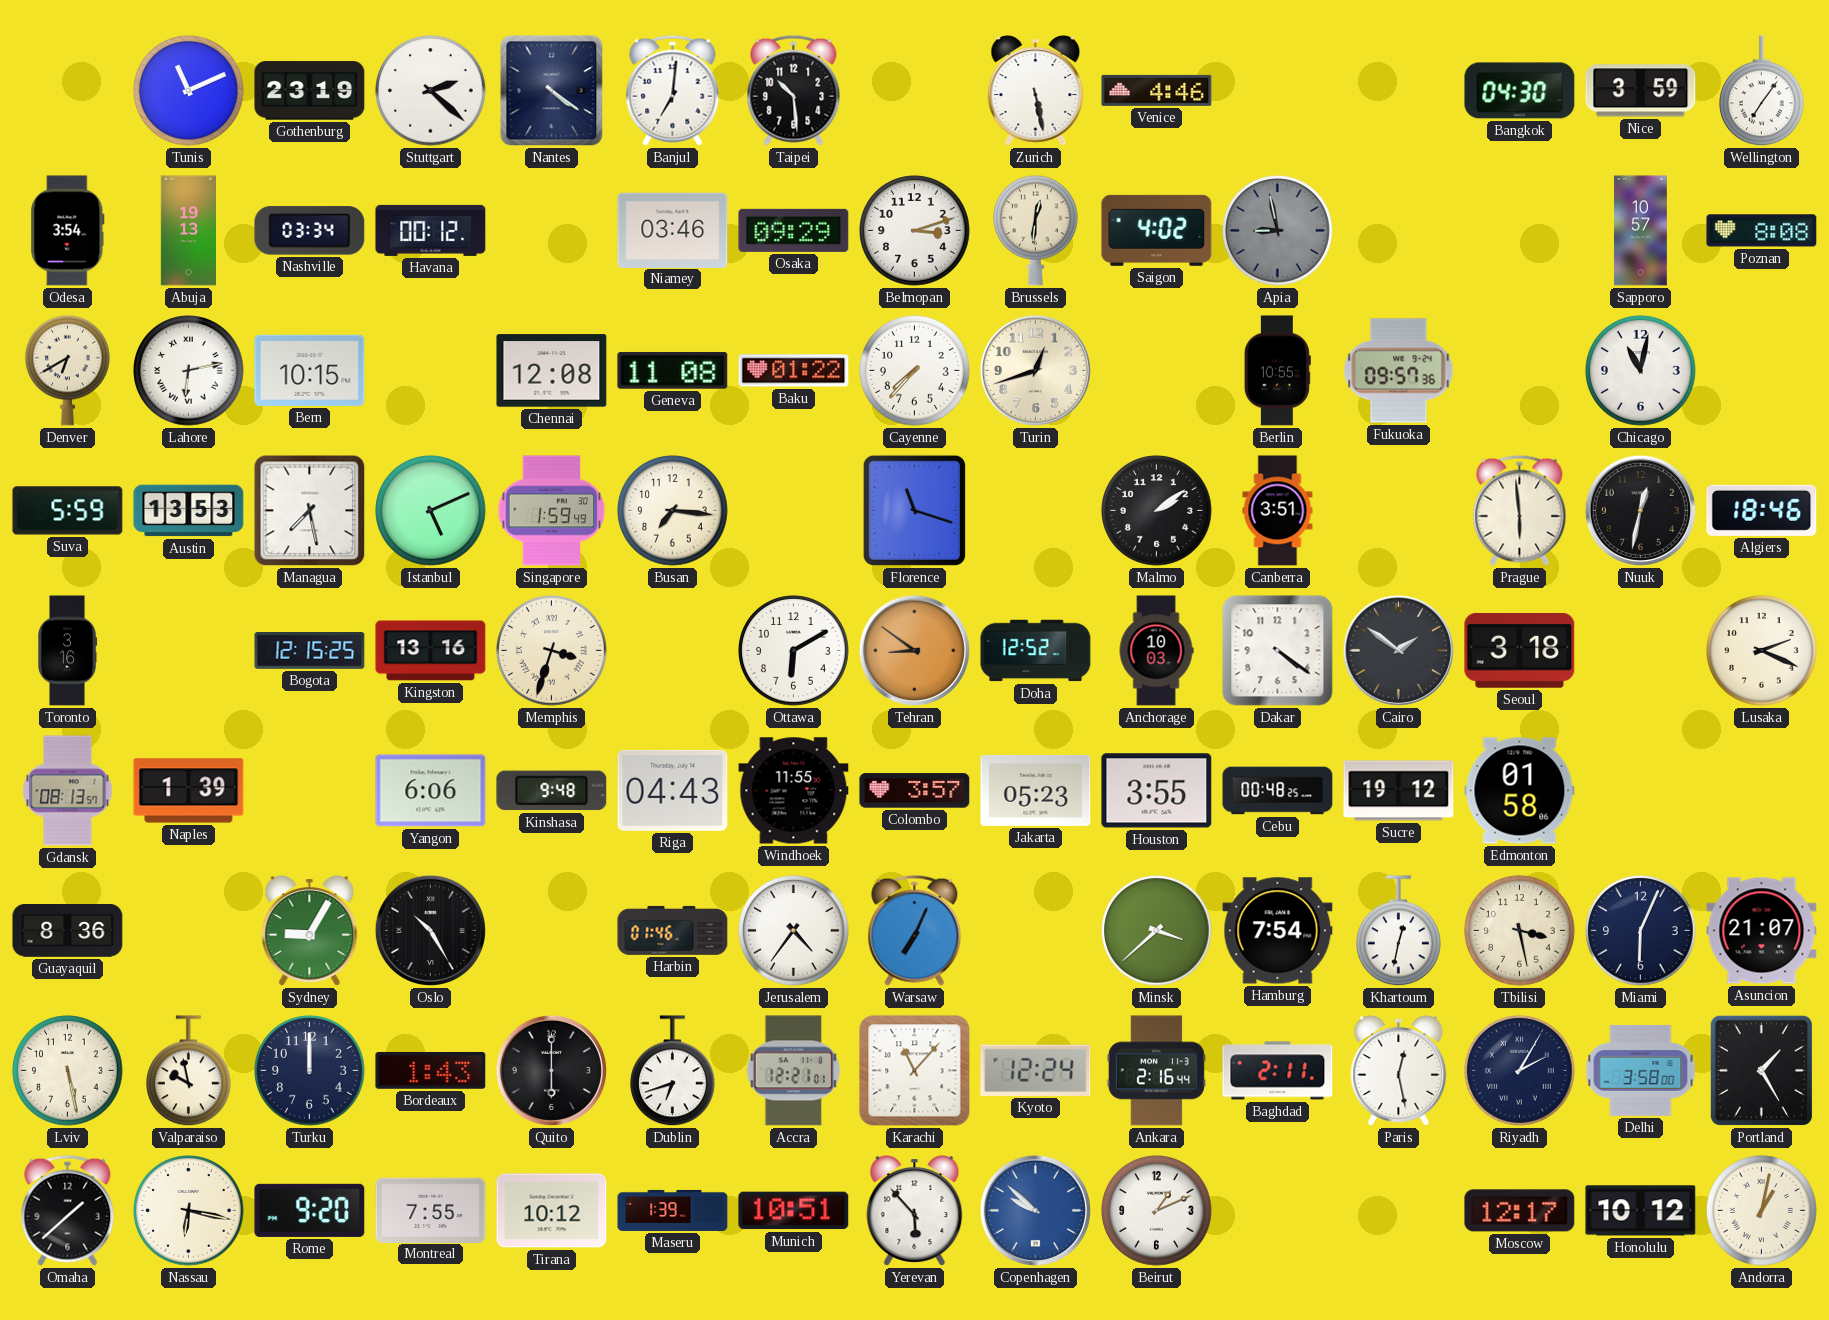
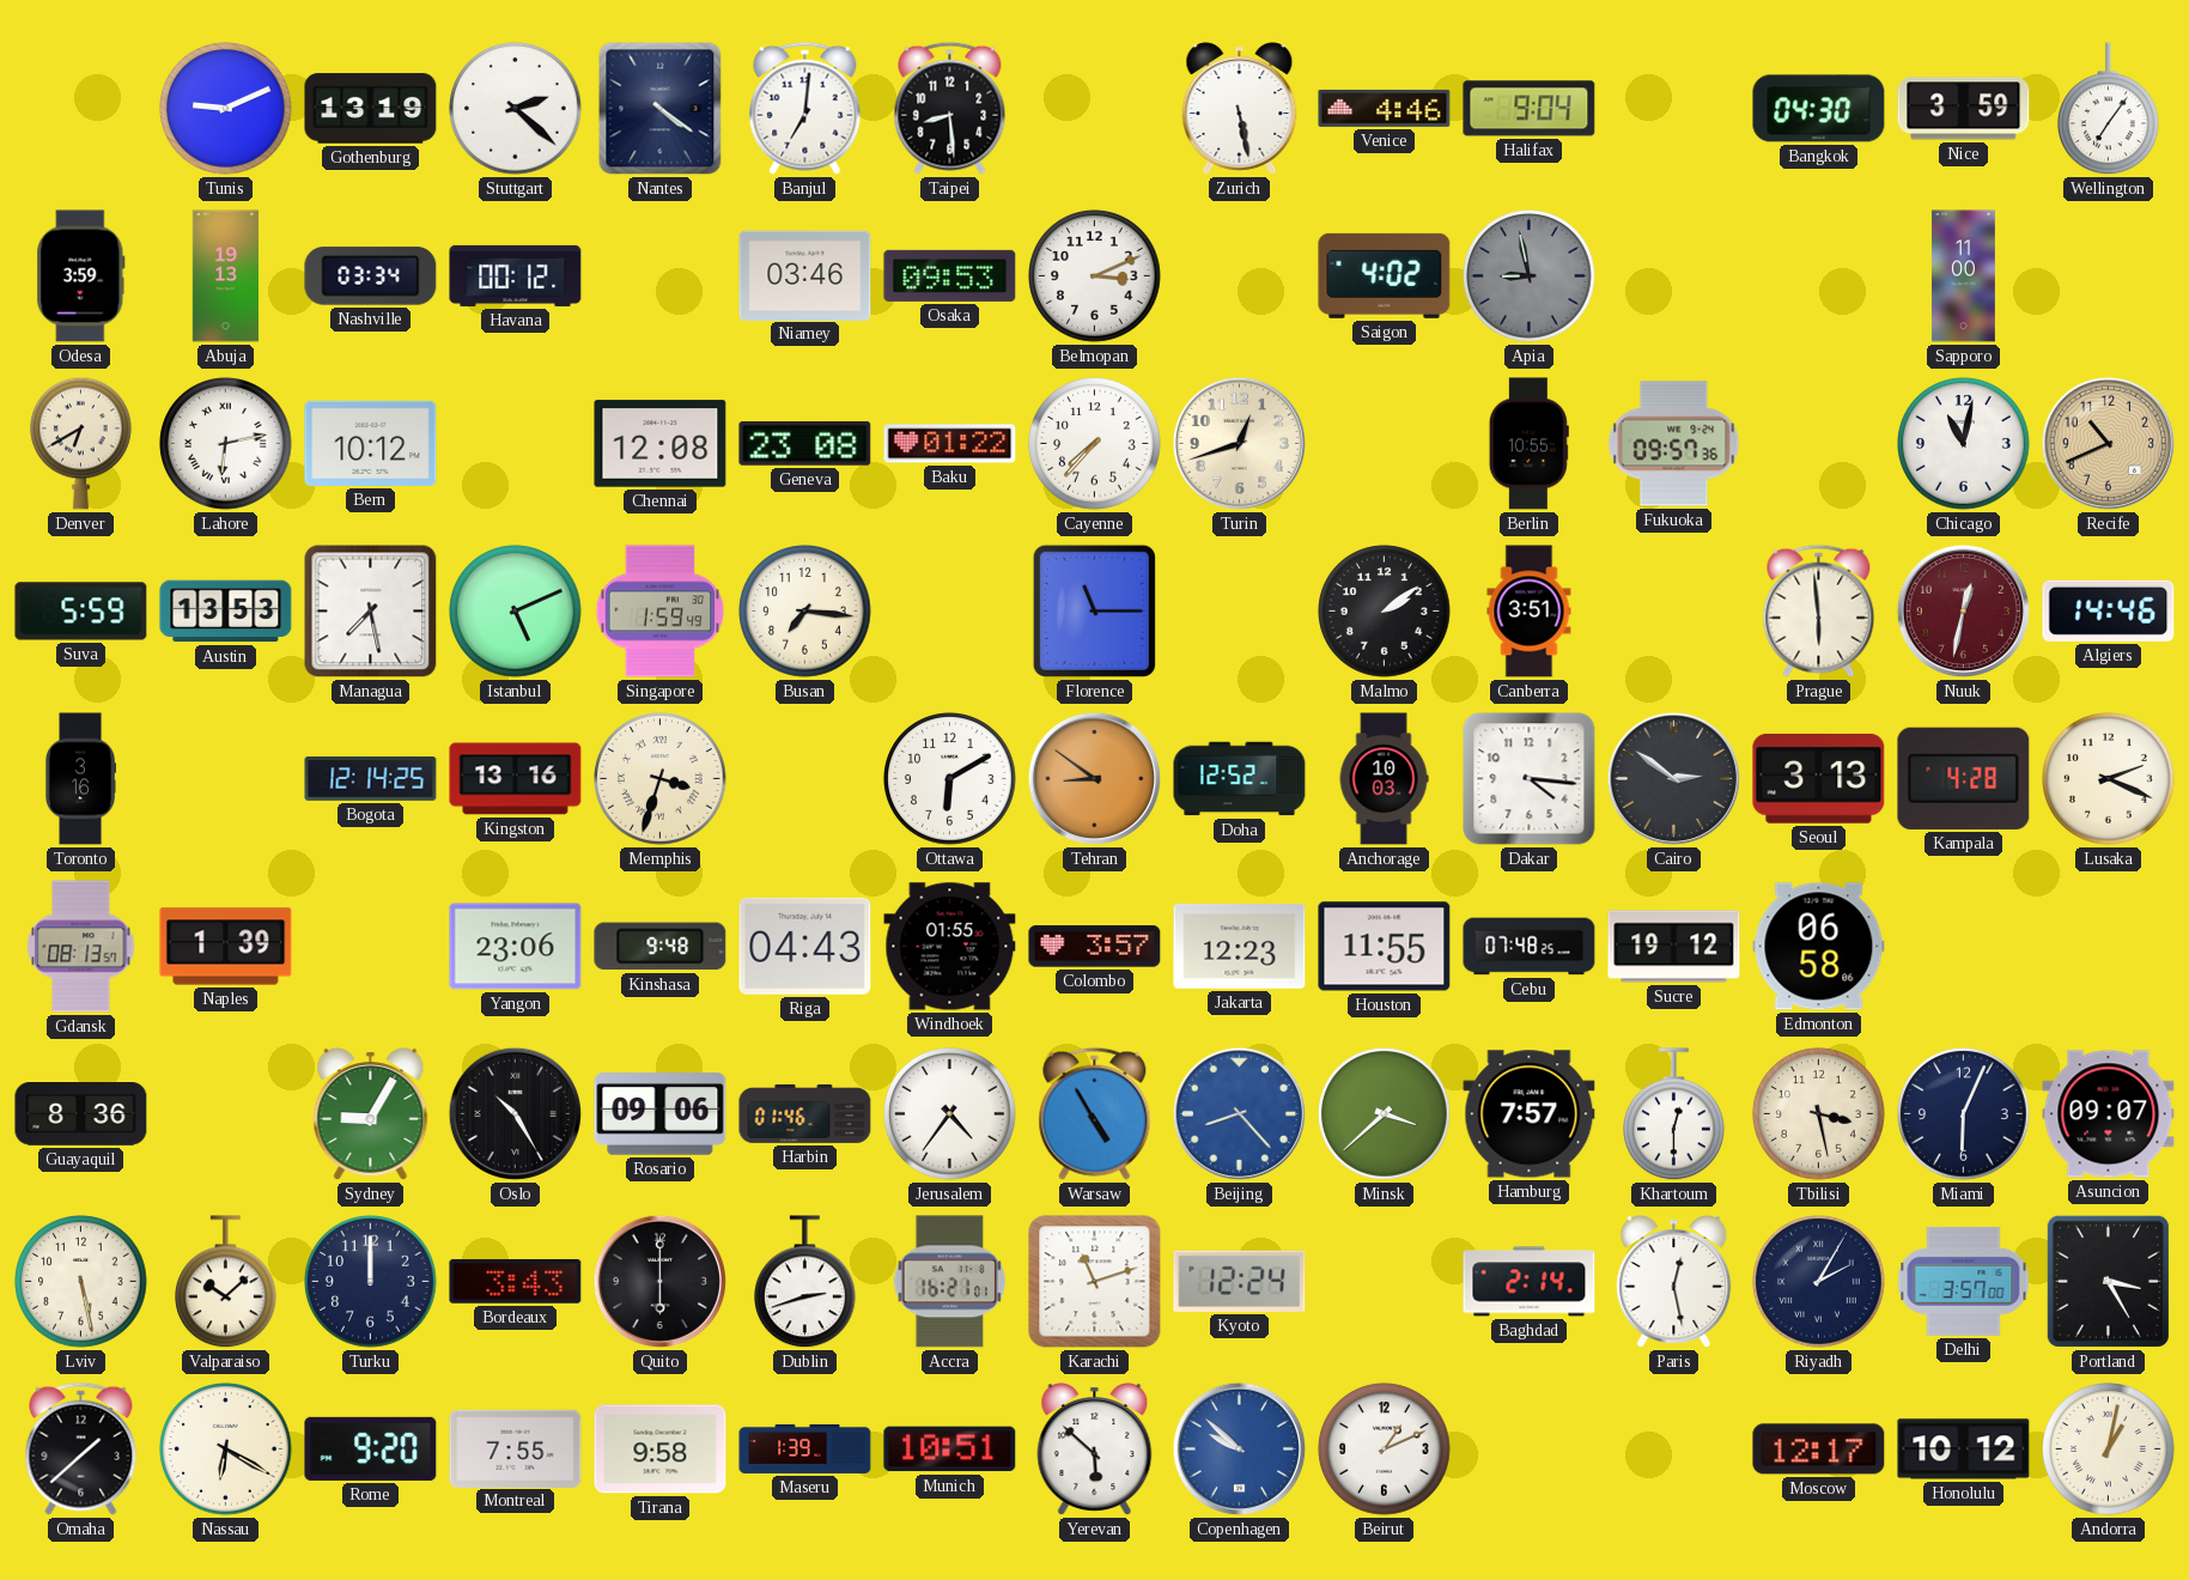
Tunis: 11:11 -> 9:11
Gothenburg: 23:19 -> 13:19
Taipei: 10:29 -> 8:29
Halifax: none -> 9:04
Odesa: 3:54 -> 3:59
Osaka: 09:29 -> 09:53
Belmopan: 3:12 -> 3:11
Brussels: 12:31 -> none
Sapporo: 10:57 -> 11:00
Poznan: 8:08 -> none
Bern: 10:15 -> 10:12
Geneva: 11:08 -> 23:08
Recife: none -> 10:41
Florence: 11:18 -> 11:15
Nuuk dial: black -> burgundy
Algiers: 18:46 -> 14:46
Bogota: 12:15 -> 12:14
Dakar: 4:21 -> 4:16
Cairo: 1:51 -> 2:51
Seoul: 3:18 -> 3:13
Kampala: none -> 4:28
Yangon: 6:06 -> 23:06
Windhoek: 11:55 -> 01:55
Jakarta: 05:23 -> 12:23
Houston: 3:55 -> 11:55
Cebu: 00:48 -> 07:48
Edmonton: 01:58 -> 06:58
Rosario: none -> 09:06
Warsaw: 7:04 -> 4:55
Beijing: none -> 8:23
Hamburg: 7:54 -> 7:57
Khartoum: 12:32 -> 12:30
Asuncion: 21:07 -> 09:07
Valparaiso: 9:58 -> 10:08
Bordeaux: 1:43 -> 3:43
Dublin: 6:42 -> 2:42
Accra: 12:21 -> 16:21
Karachi: 11:07 -> 11:12
Ankara: 2:16 -> none
Baghdad: 2:11 -> 2:14
Delhi: 3:58 -> 3:57
Portland: 1:25 -> 3:25
Nassau: 6:17 -> 6:20
Tirana: 10:12 -> 9:58
Yerevan: 5:53 -> 5:52
